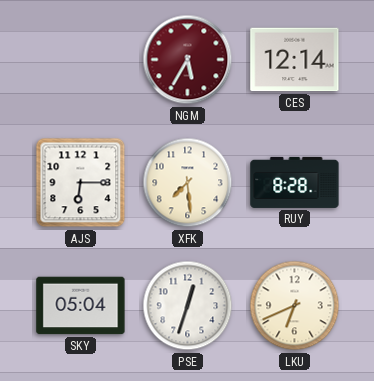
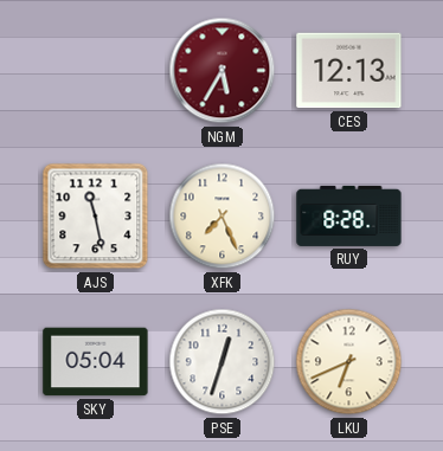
CES: 12:14 -> 12:13
AJS: 6:15 -> 11:28
XFK: 7:29 -> 7:26
